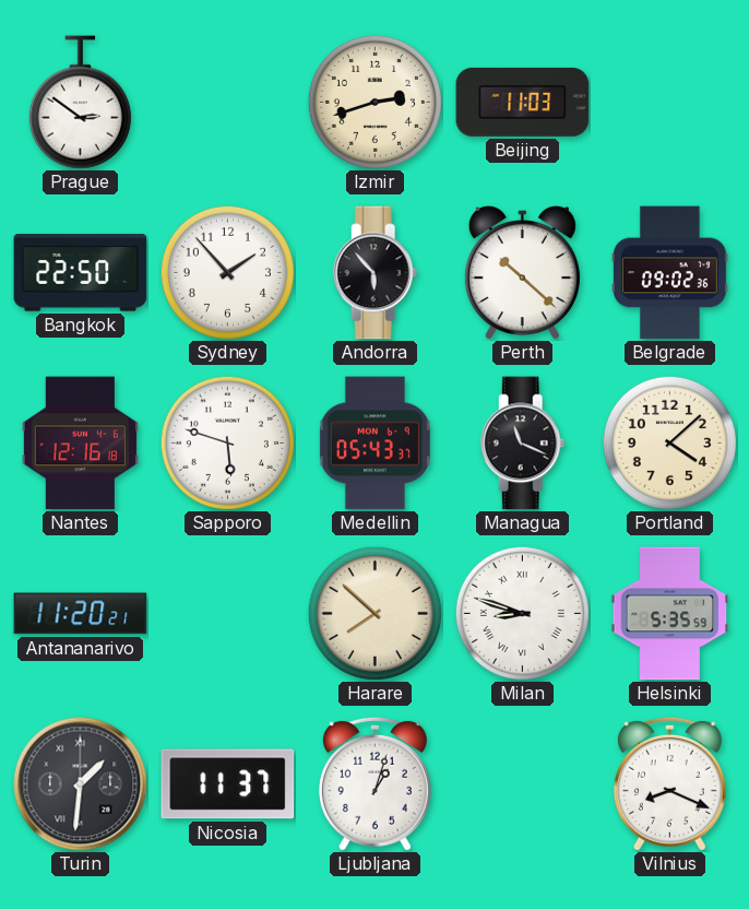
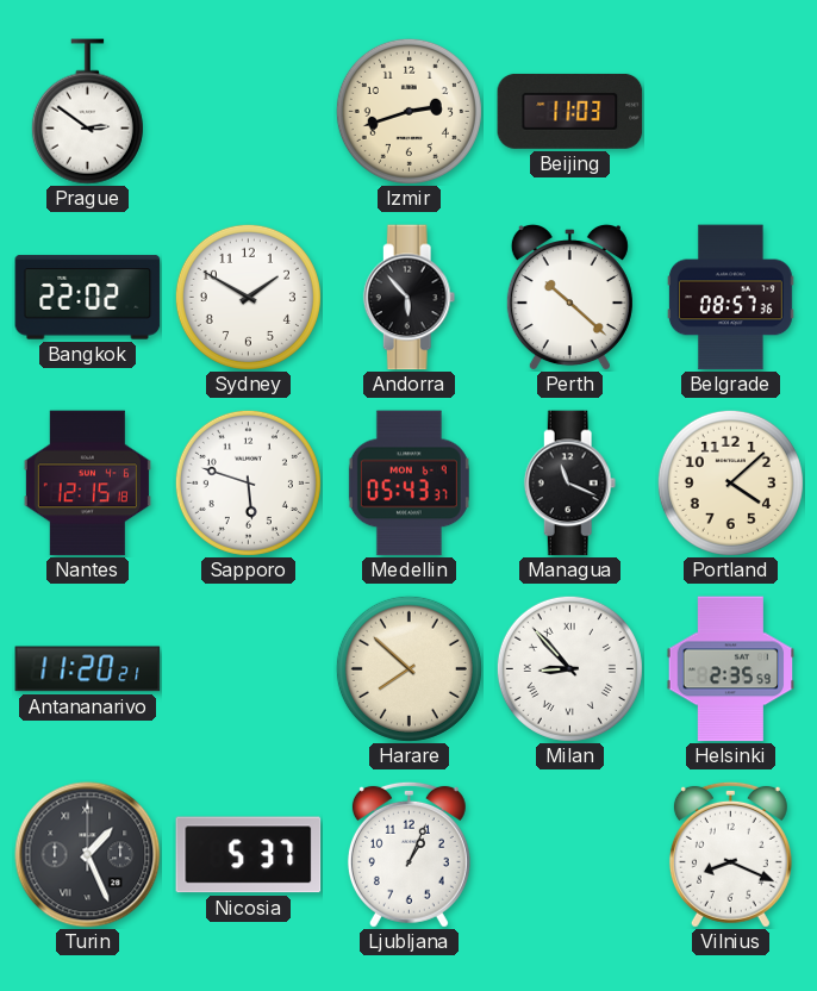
Bangkok: 22:50 -> 22:02
Sydney: 1:53 -> 1:50
Belgrade: 09:02 -> 08:57
Nantes: 12:16 -> 12:15
Milan: 8:48 -> 8:53
Helsinki: 5:35 -> 2:35
Turin: 1:31 -> 1:26
Nicosia: 11:37 -> 5:37
Ljubljana: 1:03 -> 1:04
